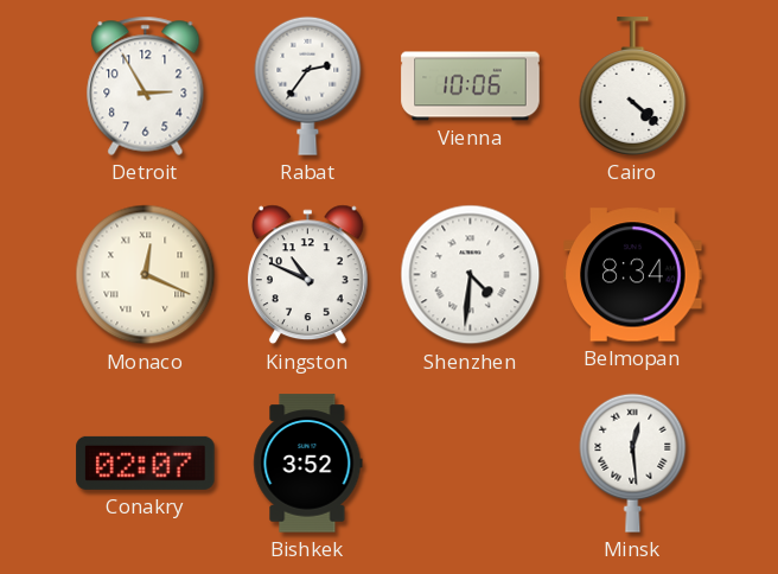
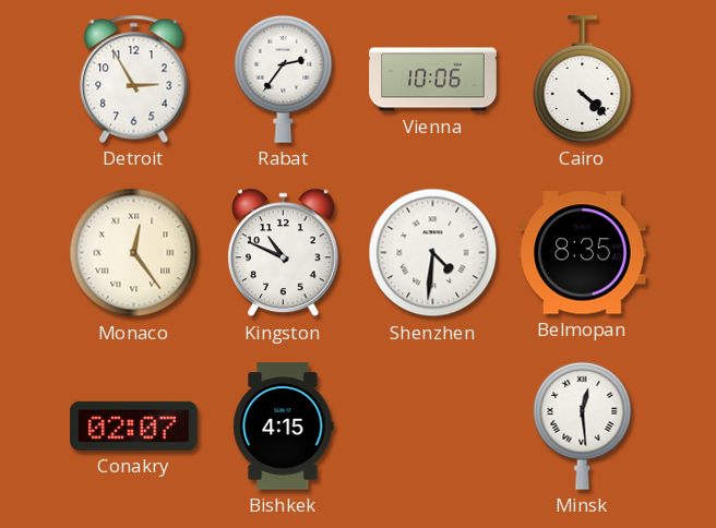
Monaco: 12:19 -> 12:24
Belmopan: 8:34 -> 8:35
Bishkek: 3:52 -> 4:15
